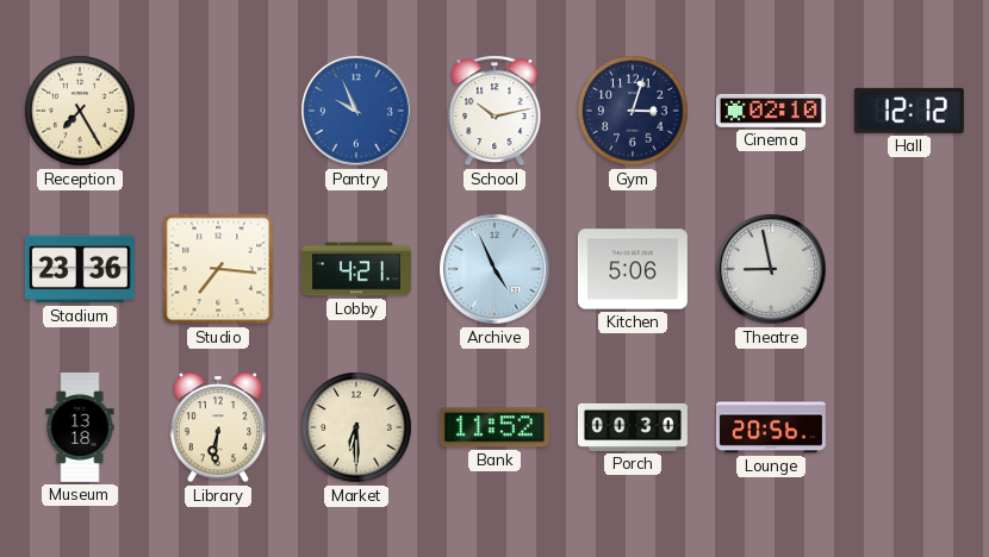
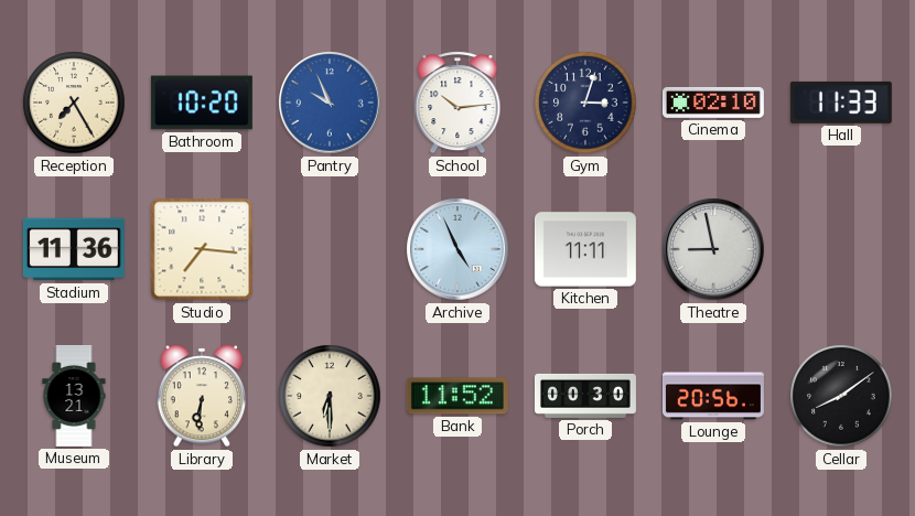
Bathroom: none -> 10:20
School: 10:13 -> 10:14
Hall: 12:12 -> 11:33
Stadium: 23:36 -> 11:36
Lobby: 4:21 -> none
Kitchen: 5:06 -> 11:11
Museum: 13:18 -> 13:21
Cellar: none -> 8:09
